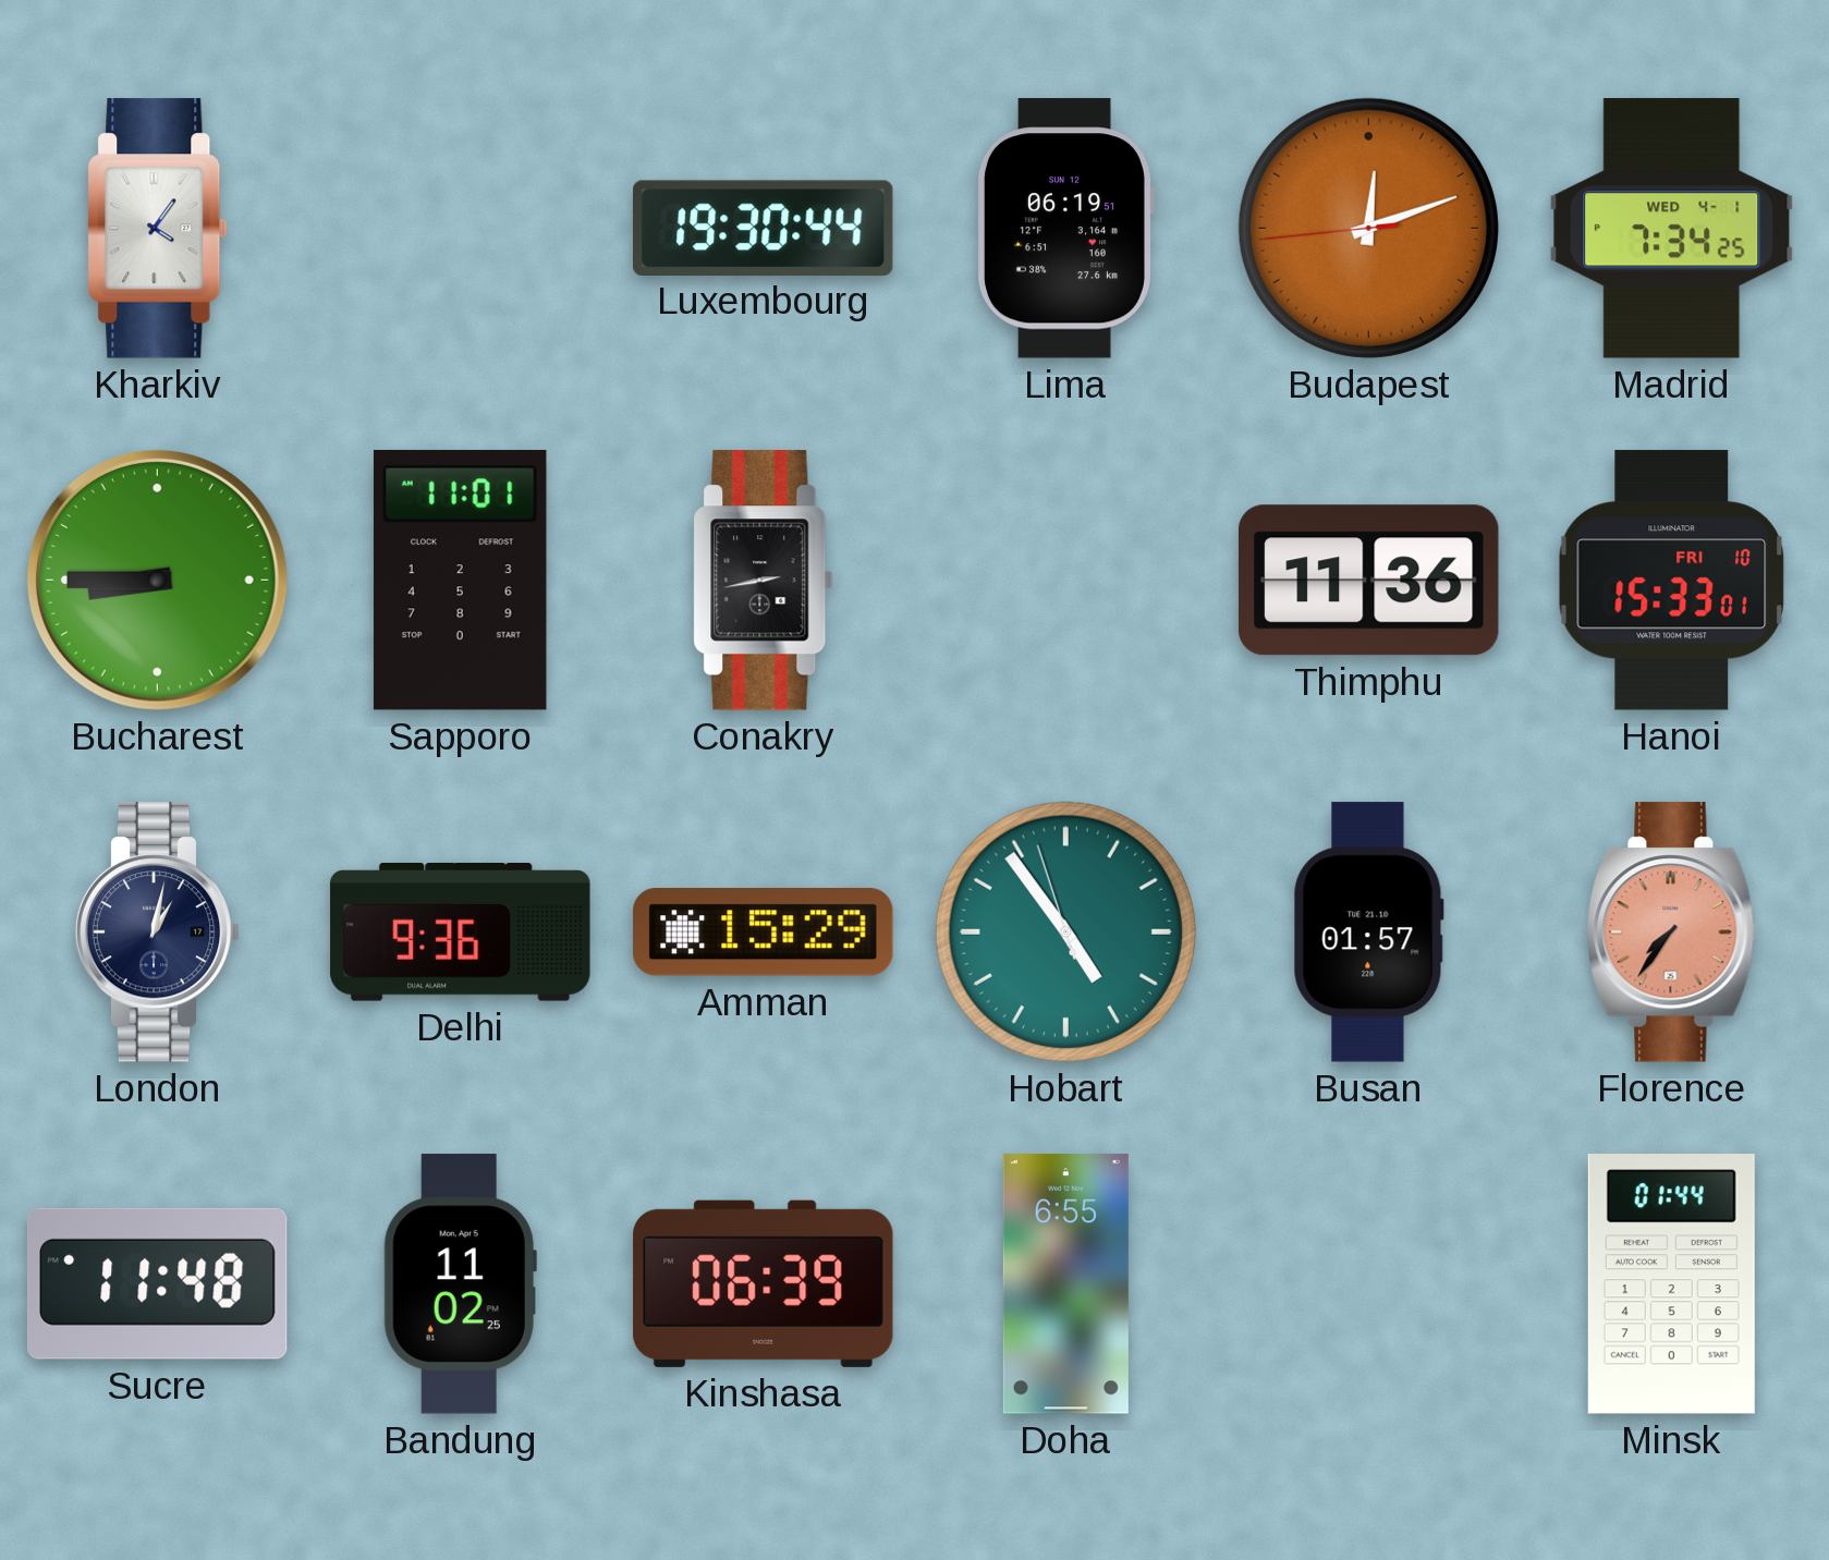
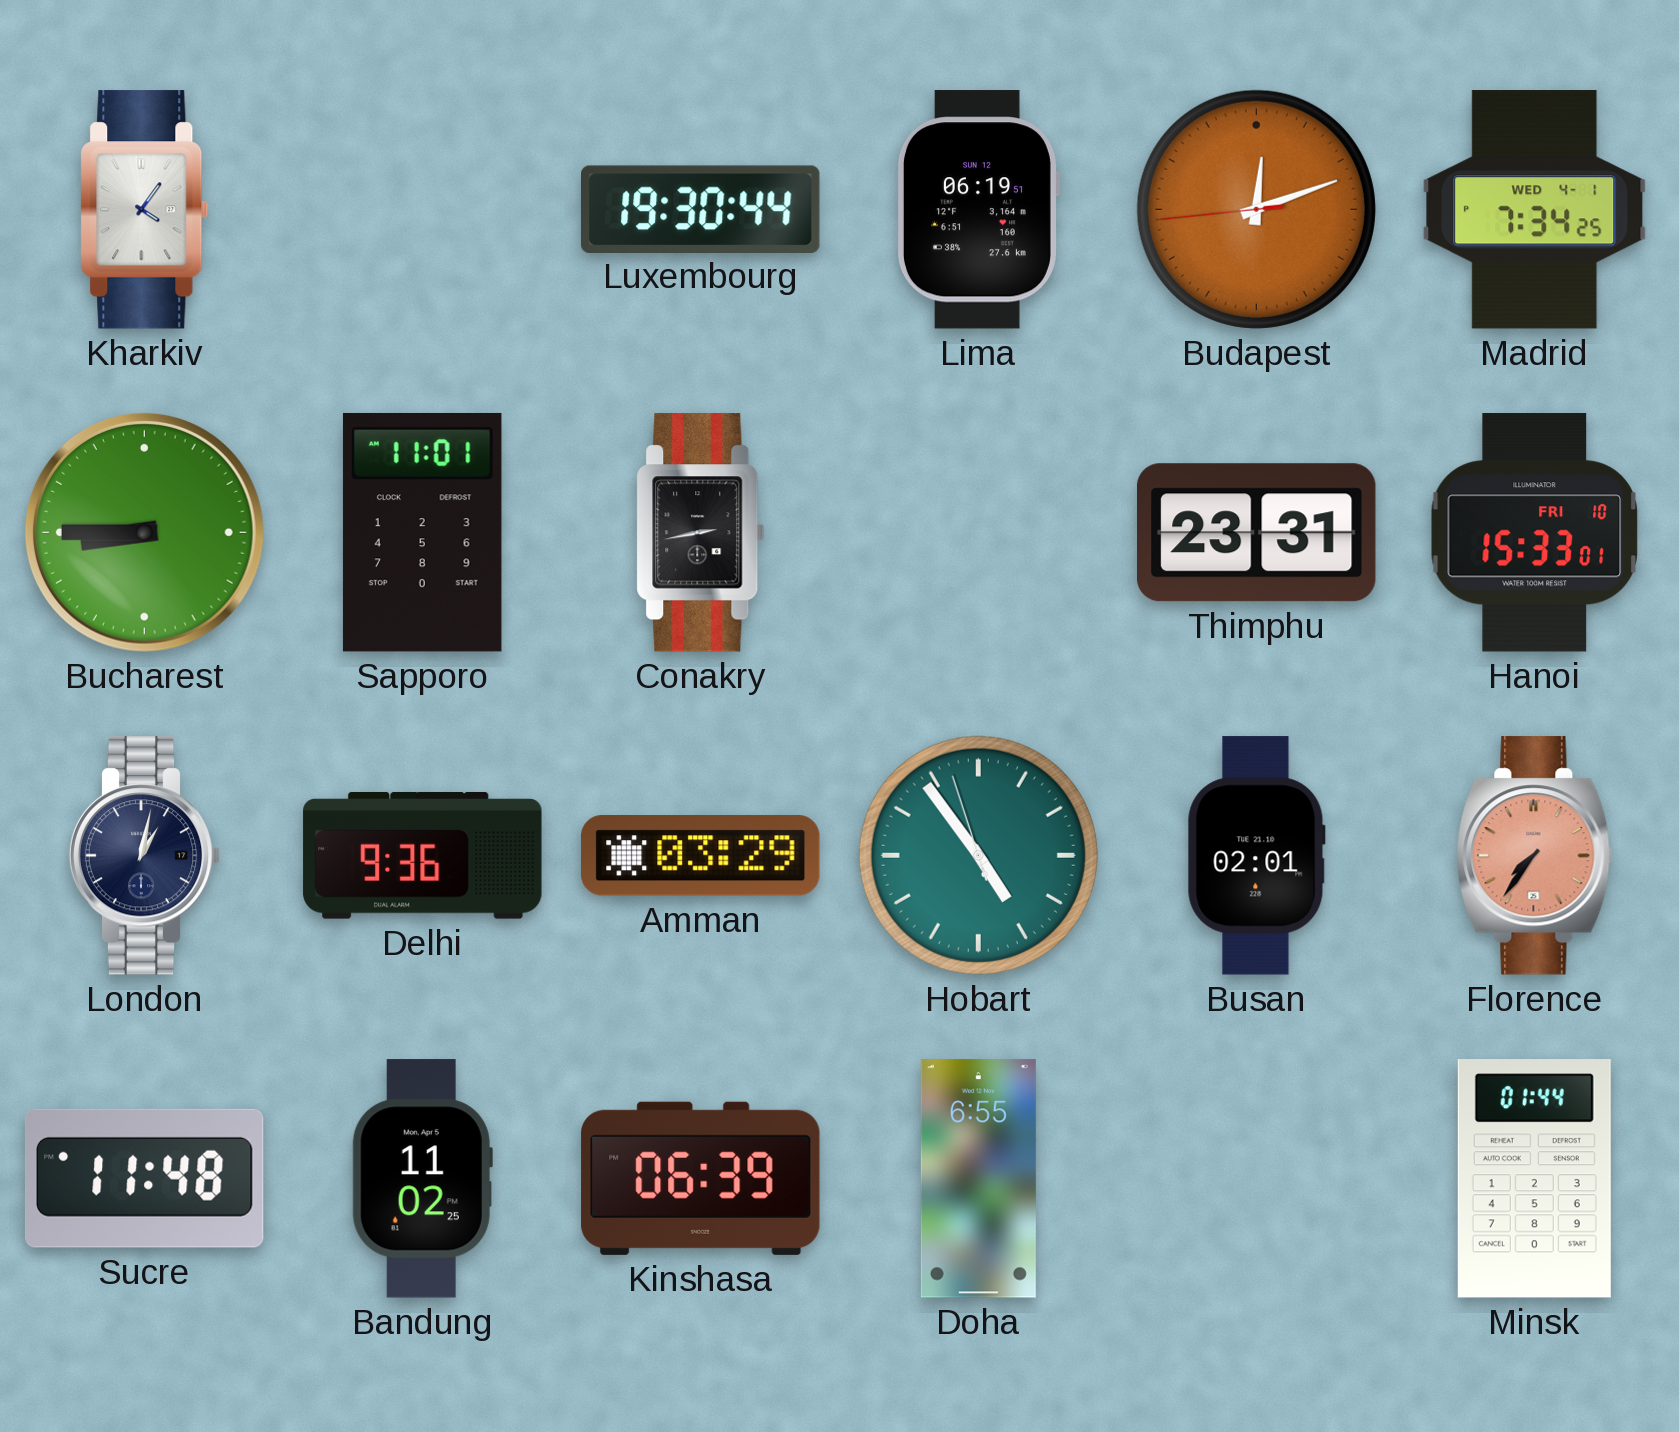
Thimphu: 11:36 -> 23:31
Amman: 15:29 -> 03:29
Busan: 01:57 -> 02:01
